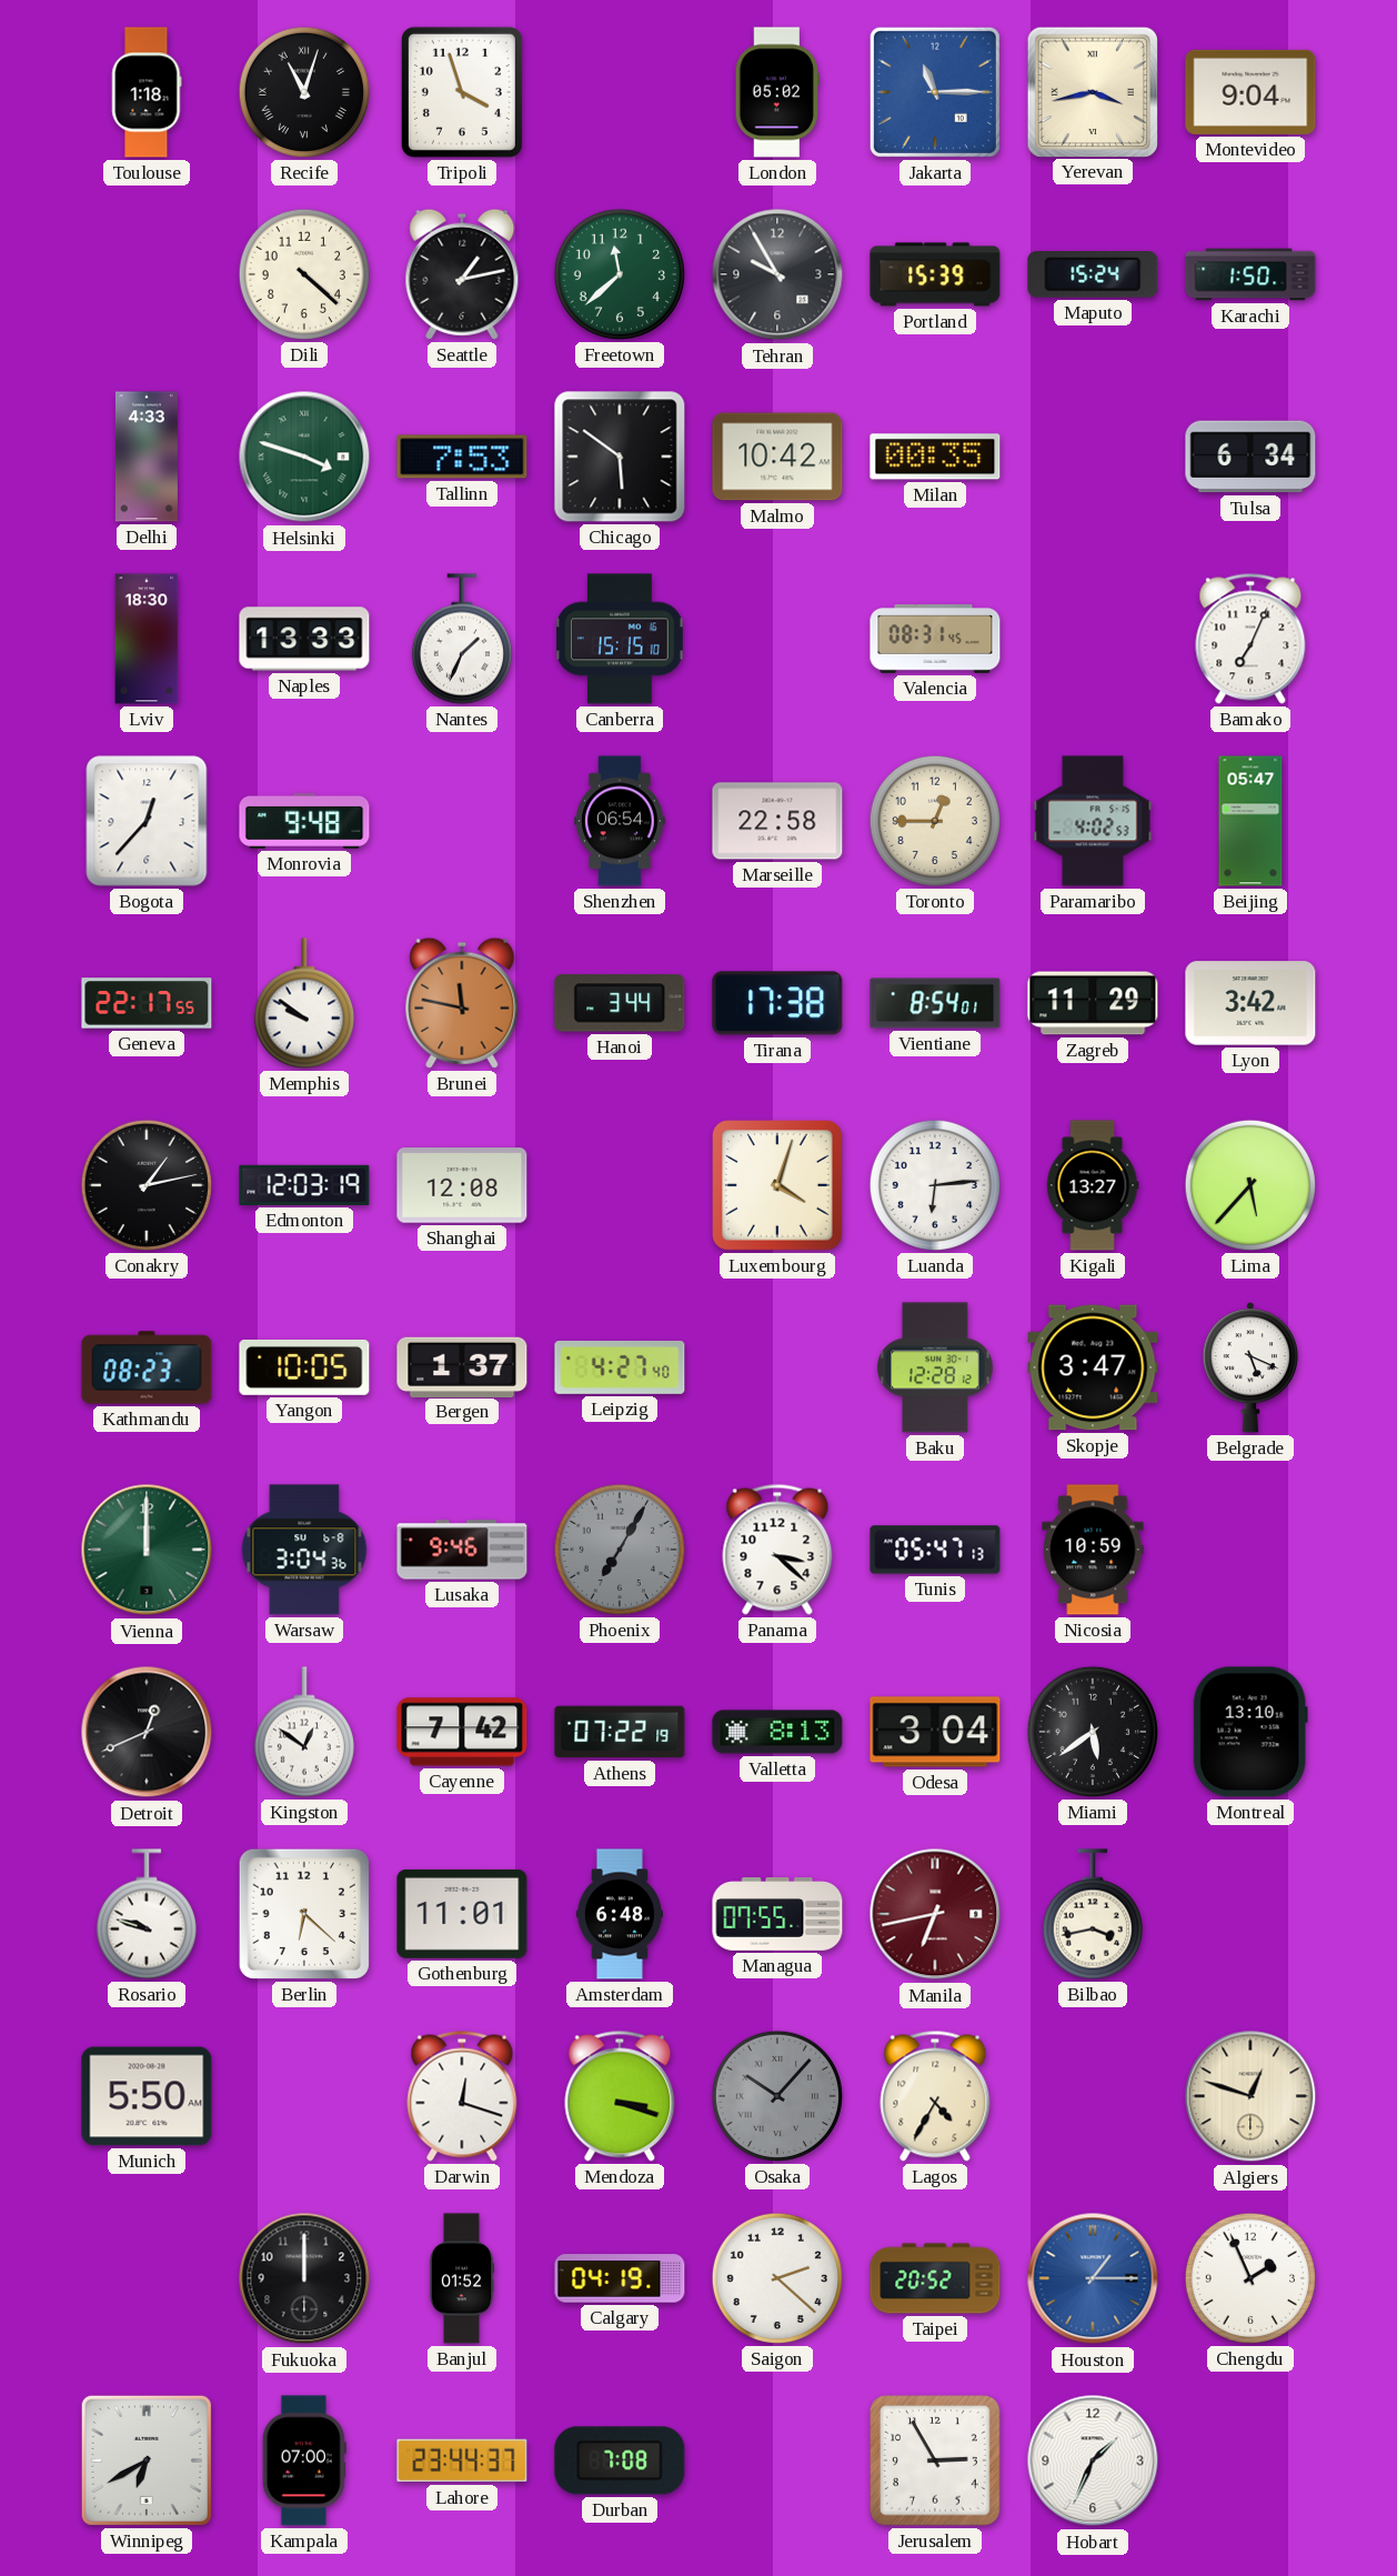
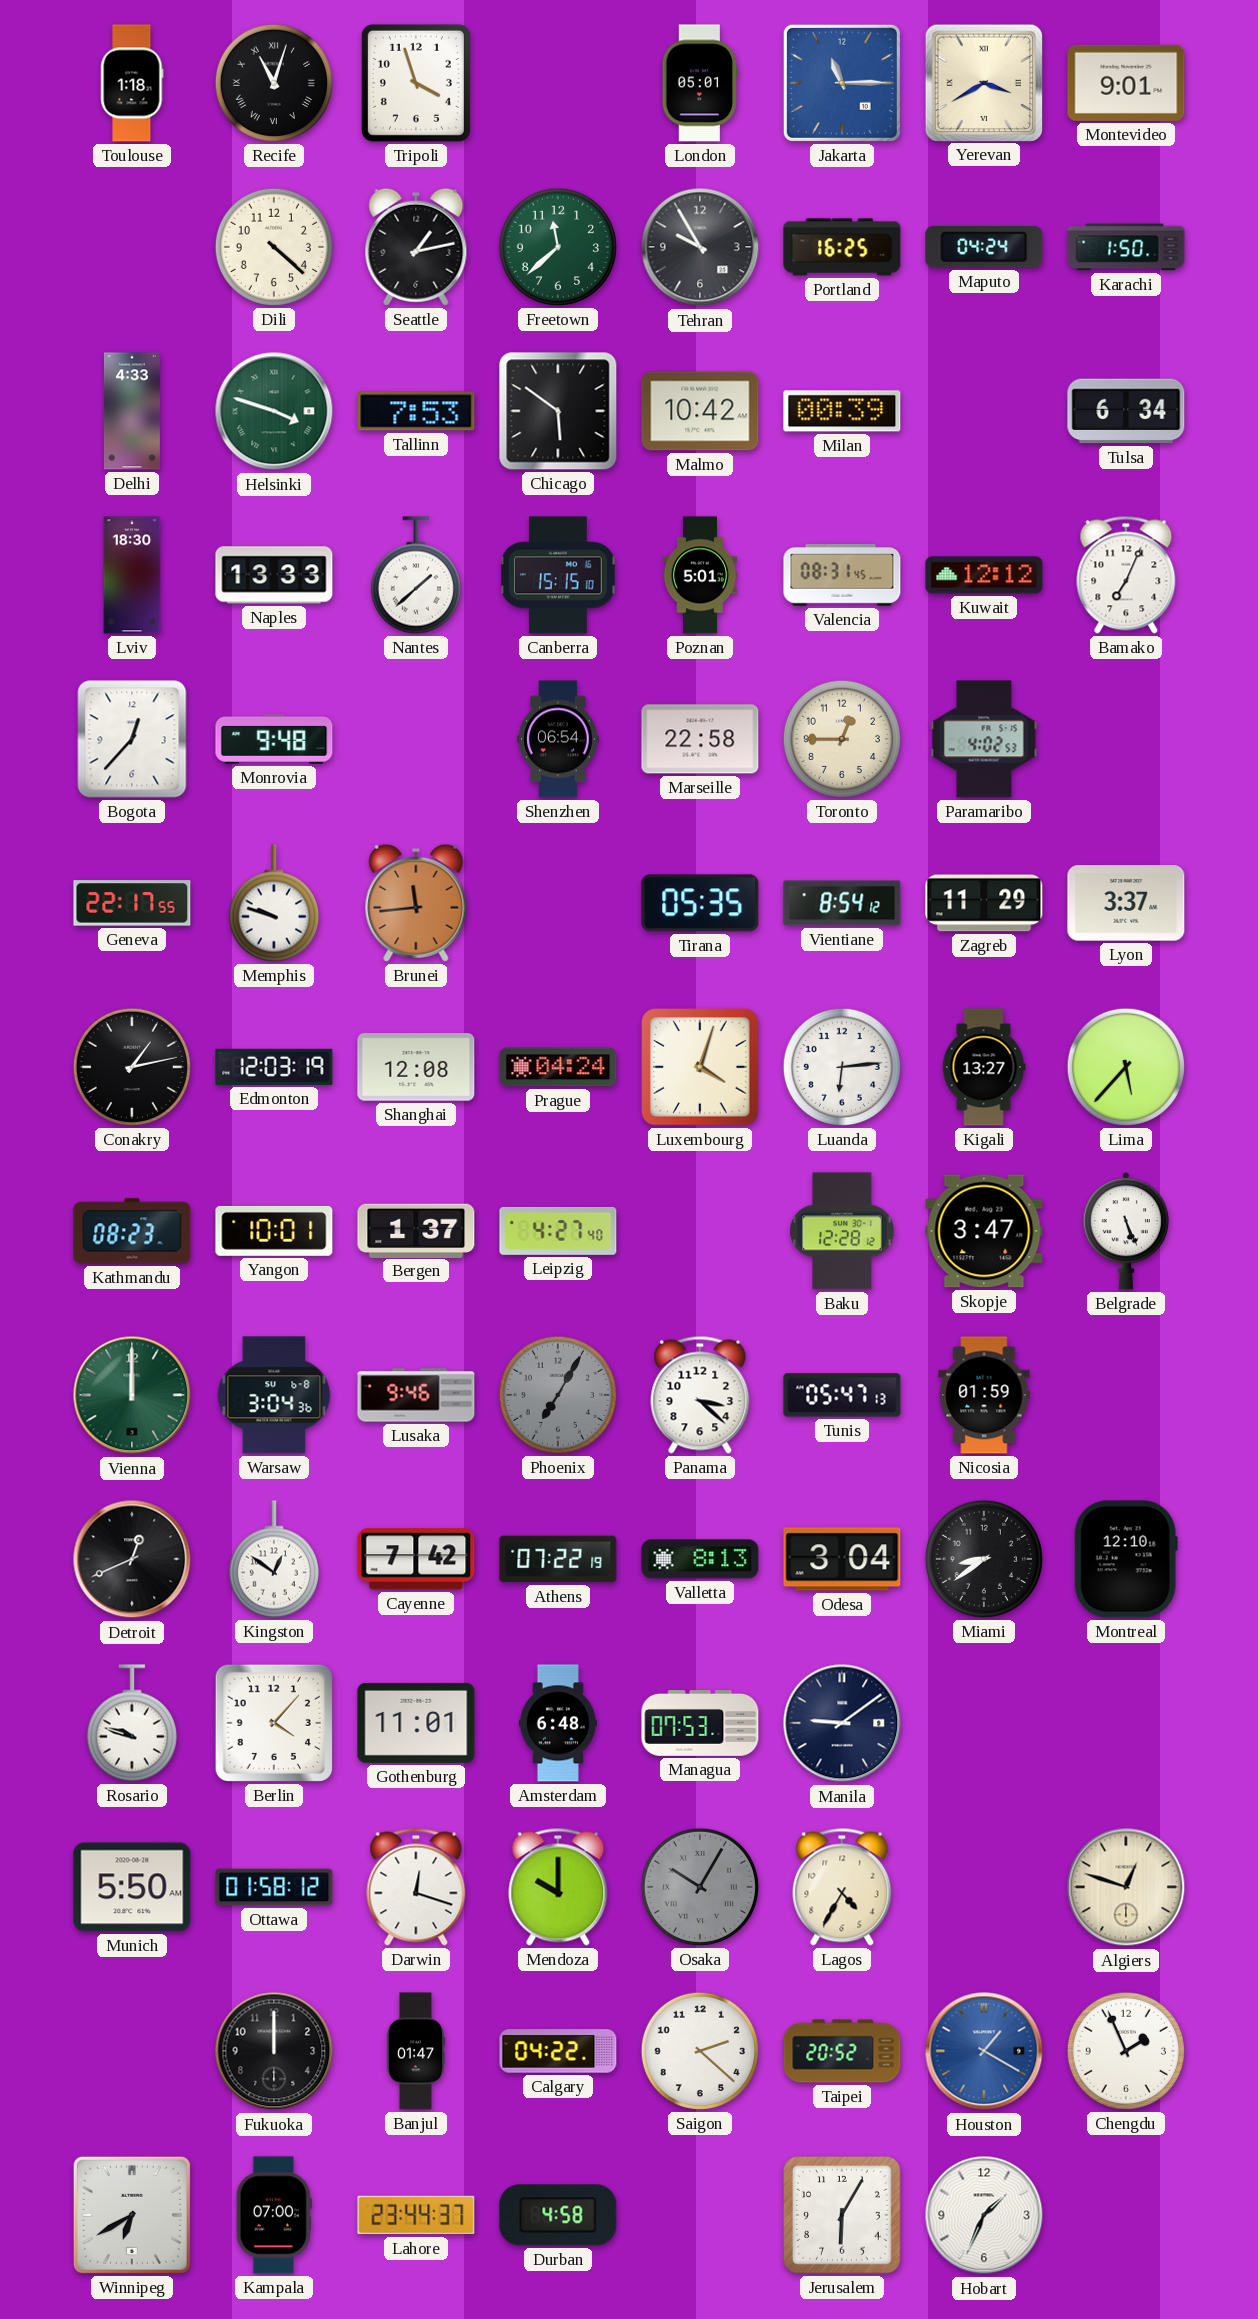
London: 05:02 -> 05:01
Yerevan: 3:43 -> 3:40
Montevideo: 9:04 -> 9:01
Portland: 15:39 -> 16:25
Maputo: 15:24 -> 04:24
Milan: 00:35 -> 00:39
Nantes: 1:34 -> 1:38
Poznan: none -> 5:01
Kuwait: none -> 12:12
Beijing: 05:47 -> none
Memphis: 9:51 -> 9:48
Brunei: 11:47 -> 11:44
Hanoi: 3:44 -> none
Tirana: 17:38 -> 05:35
Vientiane: 8:54:01 -> 8:54:12
Lyon: 3:42 -> 3:37
Prague: none -> 04:24
Yangon: 10:05 -> 10:01
Belgrade: 5:19 -> 5:26
Nicosia: 10:59 -> 01:59
Miami: 5:39 -> 8:39
Montreal: 13:10 -> 12:10
Berlin: 6:22 -> 4:07
Managua: 07:55 -> 07:53
Manila: 6:43 -> 9:09
Manila dial: burgundy -> navy
Bilbao: 3:43 -> none
Ottawa: none -> 01:58
Mendoza: 3:18 -> 10:00
Osaka: 10:07 -> 10:05
Banjul: 01:52 -> 01:47
Calgary: 04:19 -> 04:22
Houston: 1:15 -> 1:20
Durban: 7:08 -> 4:58
Jerusalem: 2:55 -> 6:05
